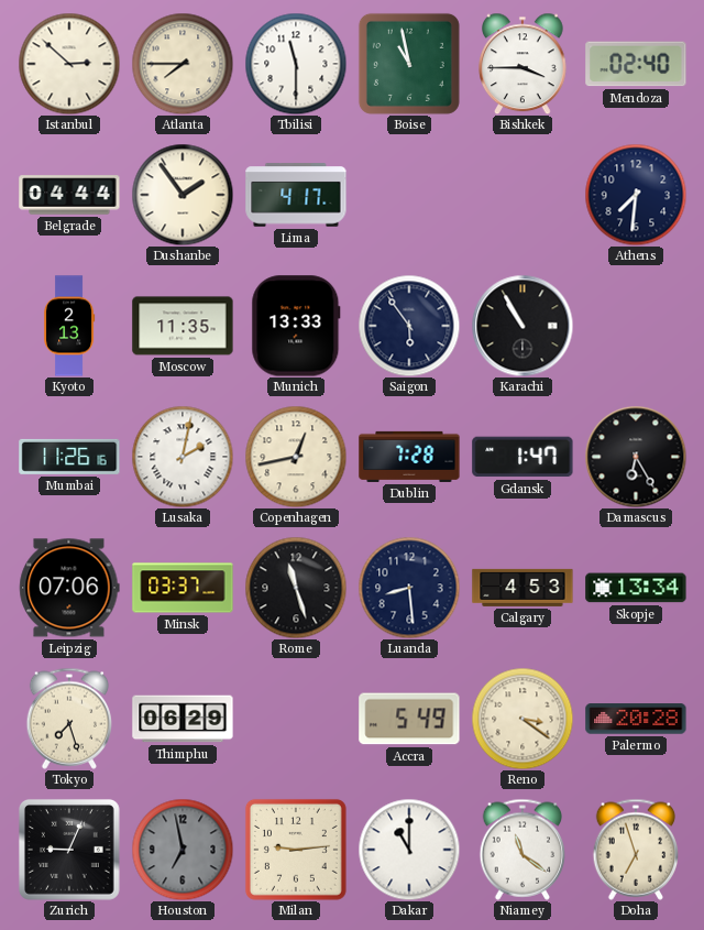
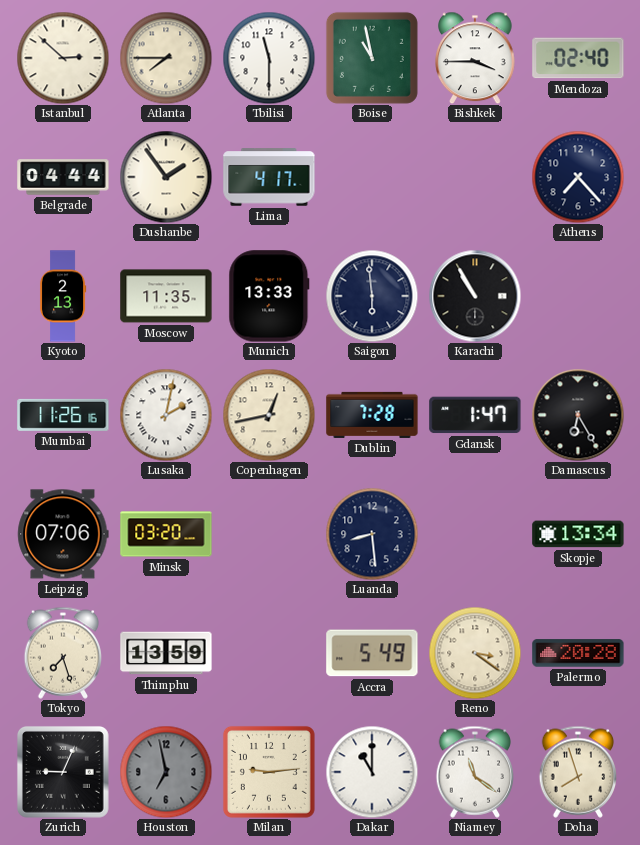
Athens: 7:31 -> 7:23
Saigon: 5:54 -> 5:59
Minsk: 03:37 -> 03:20
Rome: 11:27 -> none
Calgary: 4:53 -> none
Thimphu: 06:29 -> 13:59
Doha: 6:57 -> 7:57
